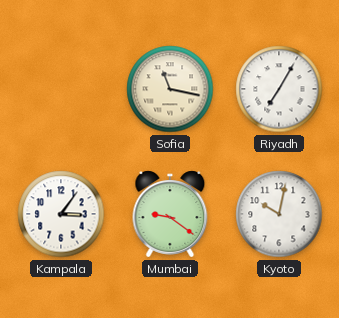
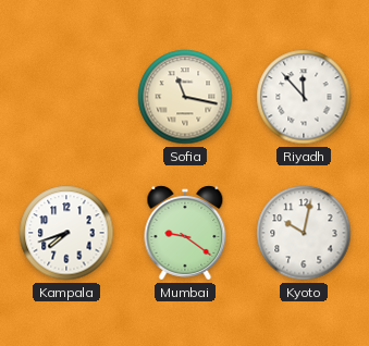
Riyadh: 7:05 -> 11:53
Kampala: 3:06 -> 7:42
